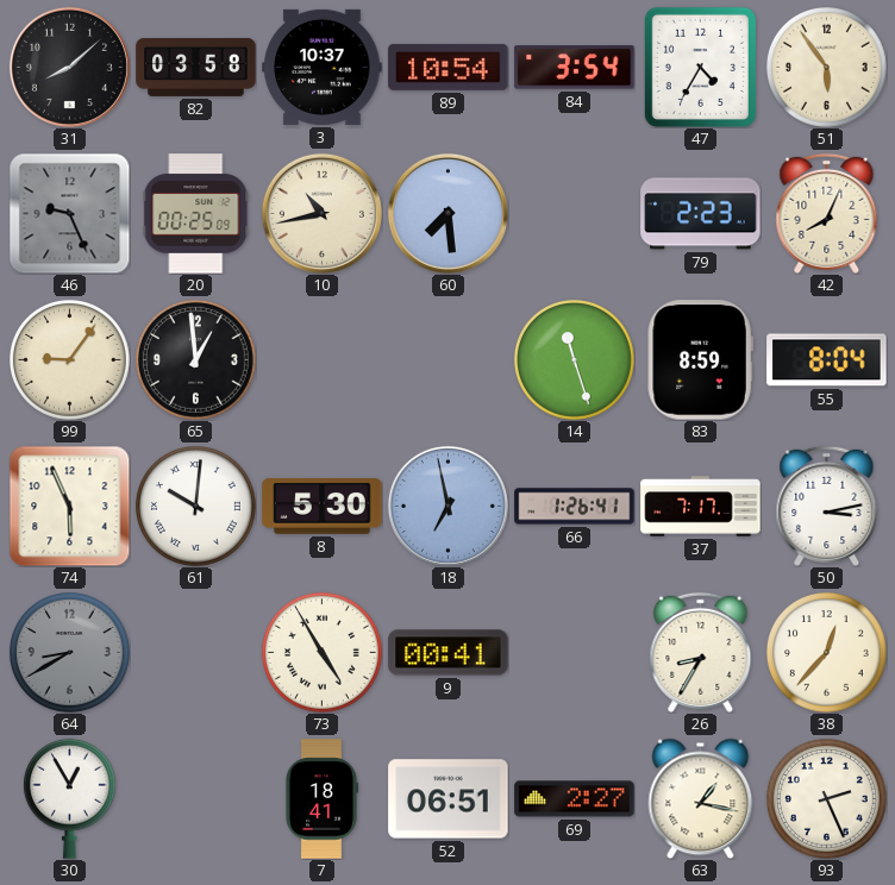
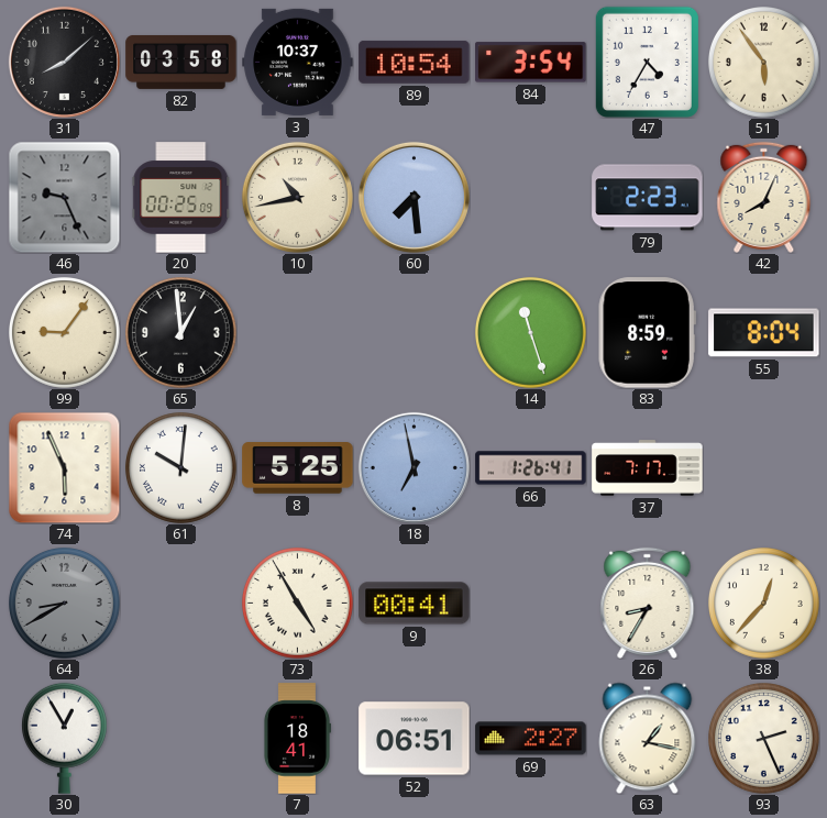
8: 5:30 -> 5:25
50: 3:13 -> none
